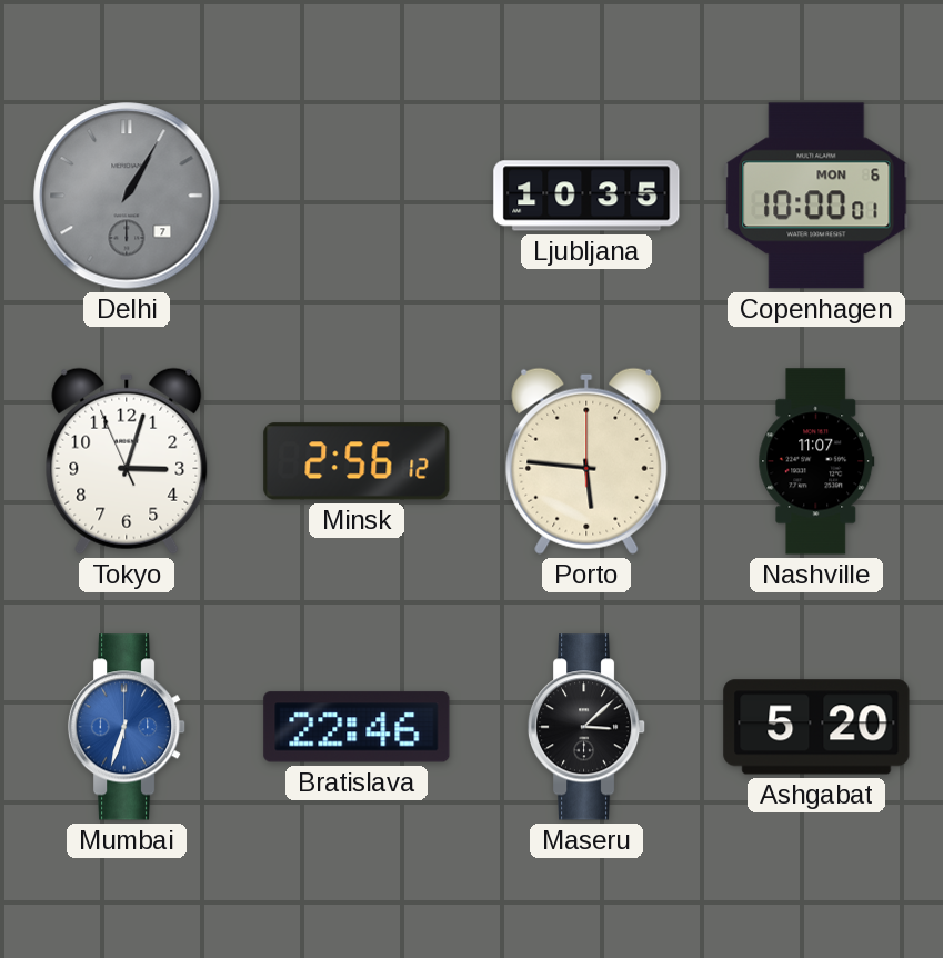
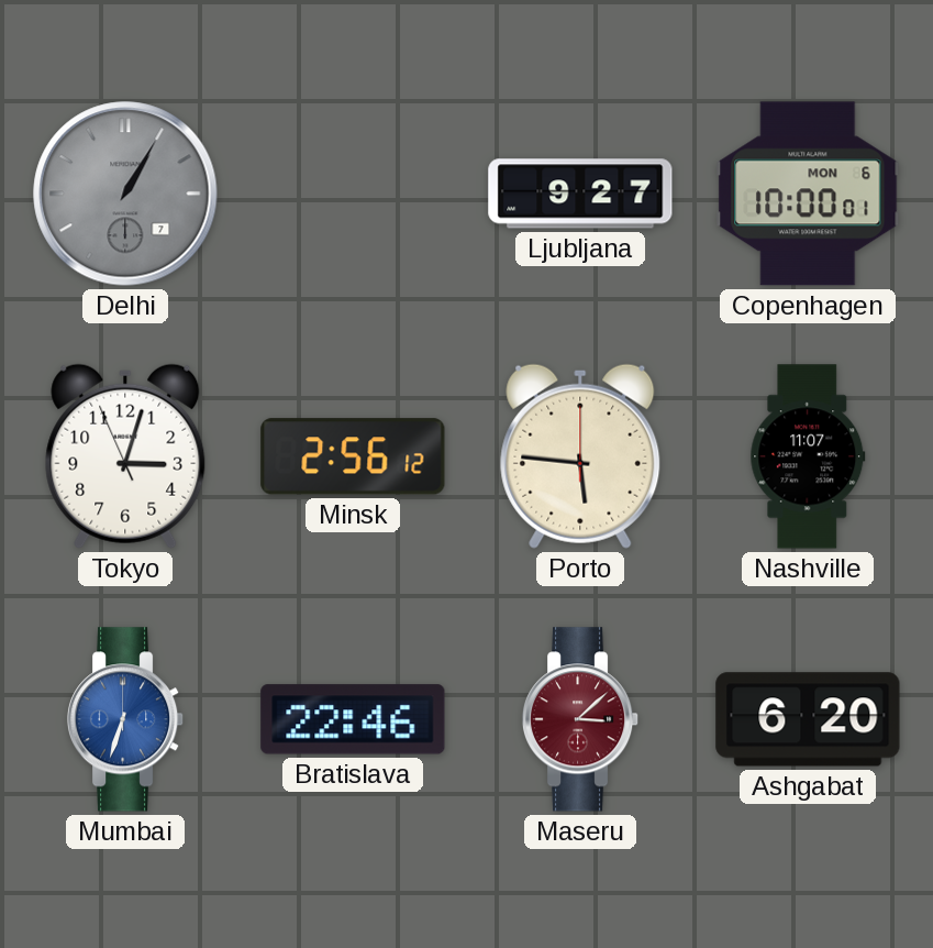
Ljubljana: 10:35 -> 9:27
Maseru dial: black -> burgundy
Ashgabat: 5:20 -> 6:20
